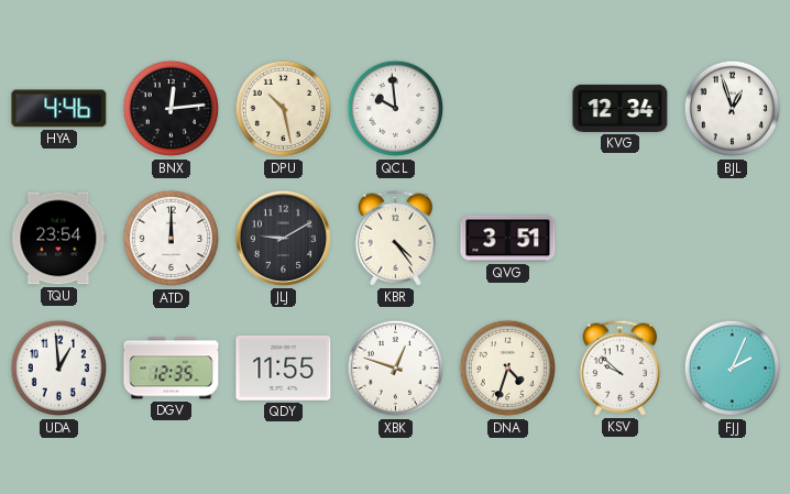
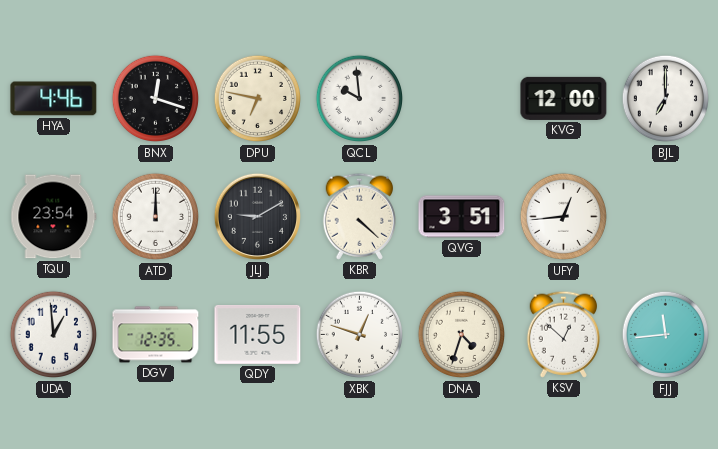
BNX: 12:14 -> 12:18
DPU: 10:28 -> 6:47
KVG: 12:34 -> 12:00
BJL: 12:57 -> 7:00
KBR: 4:24 -> 4:22
UFY: none -> 12:44
KSV: 9:52 -> 12:52
FJJ: 2:04 -> 11:44
